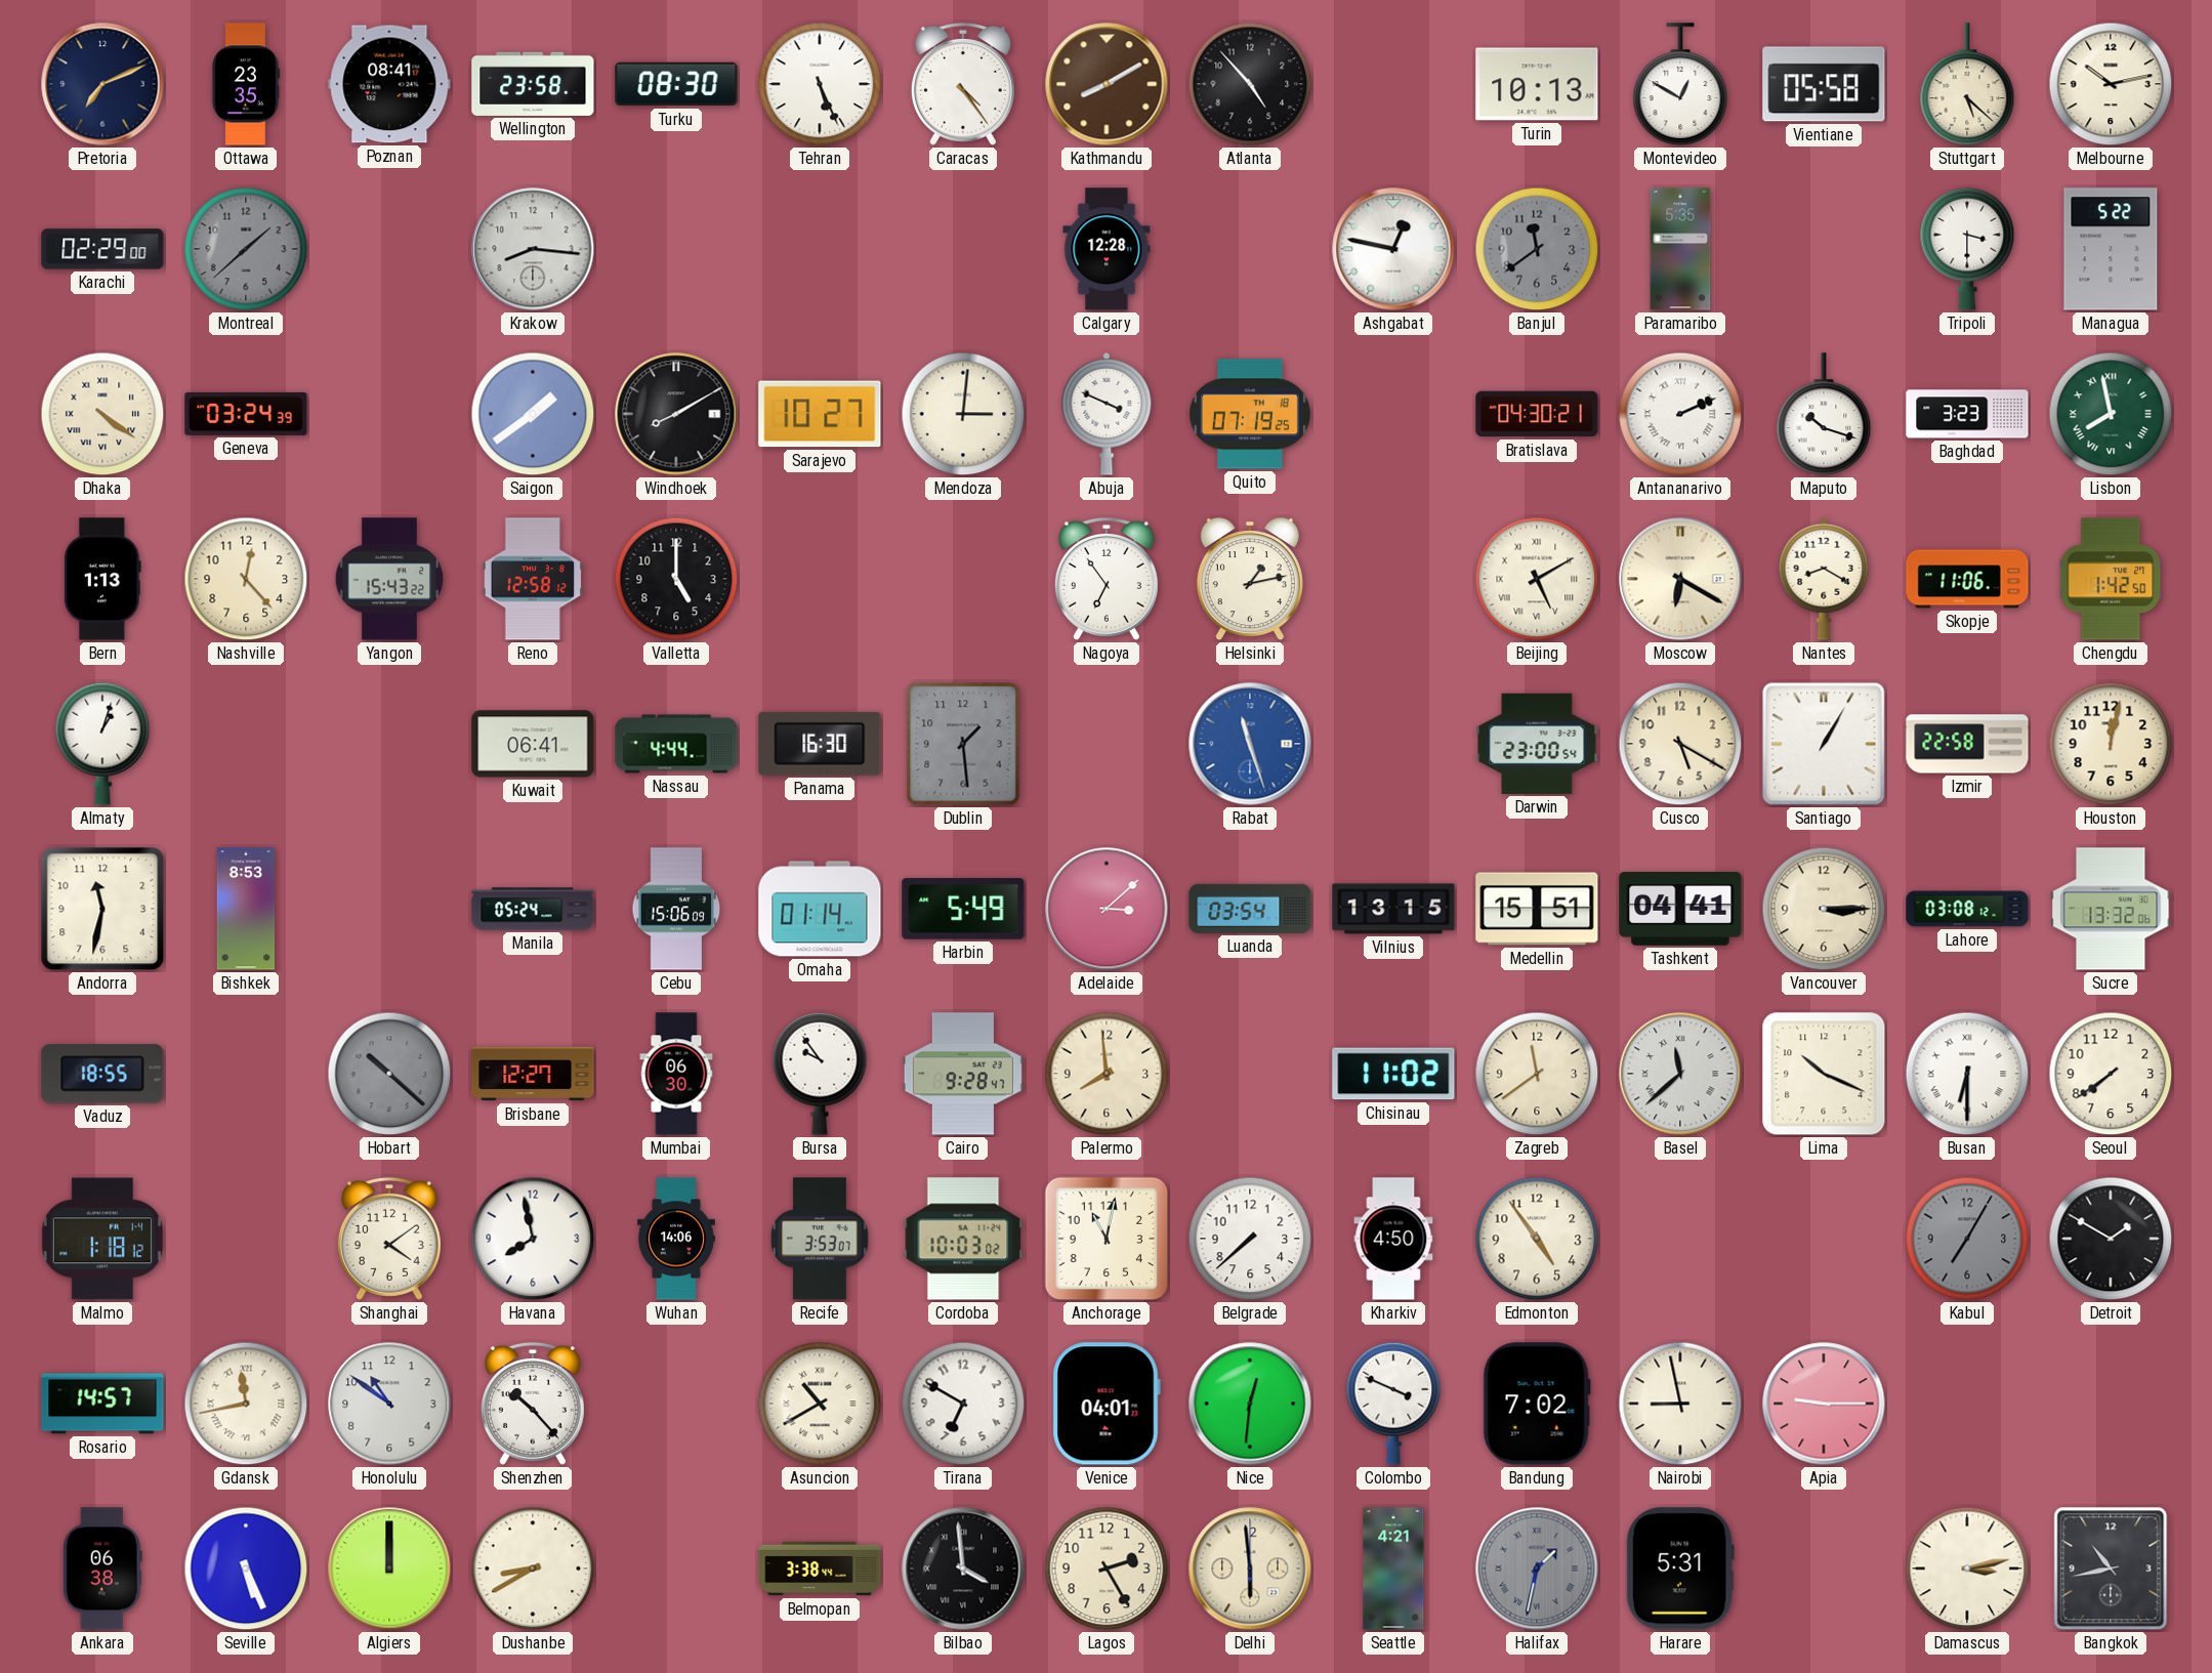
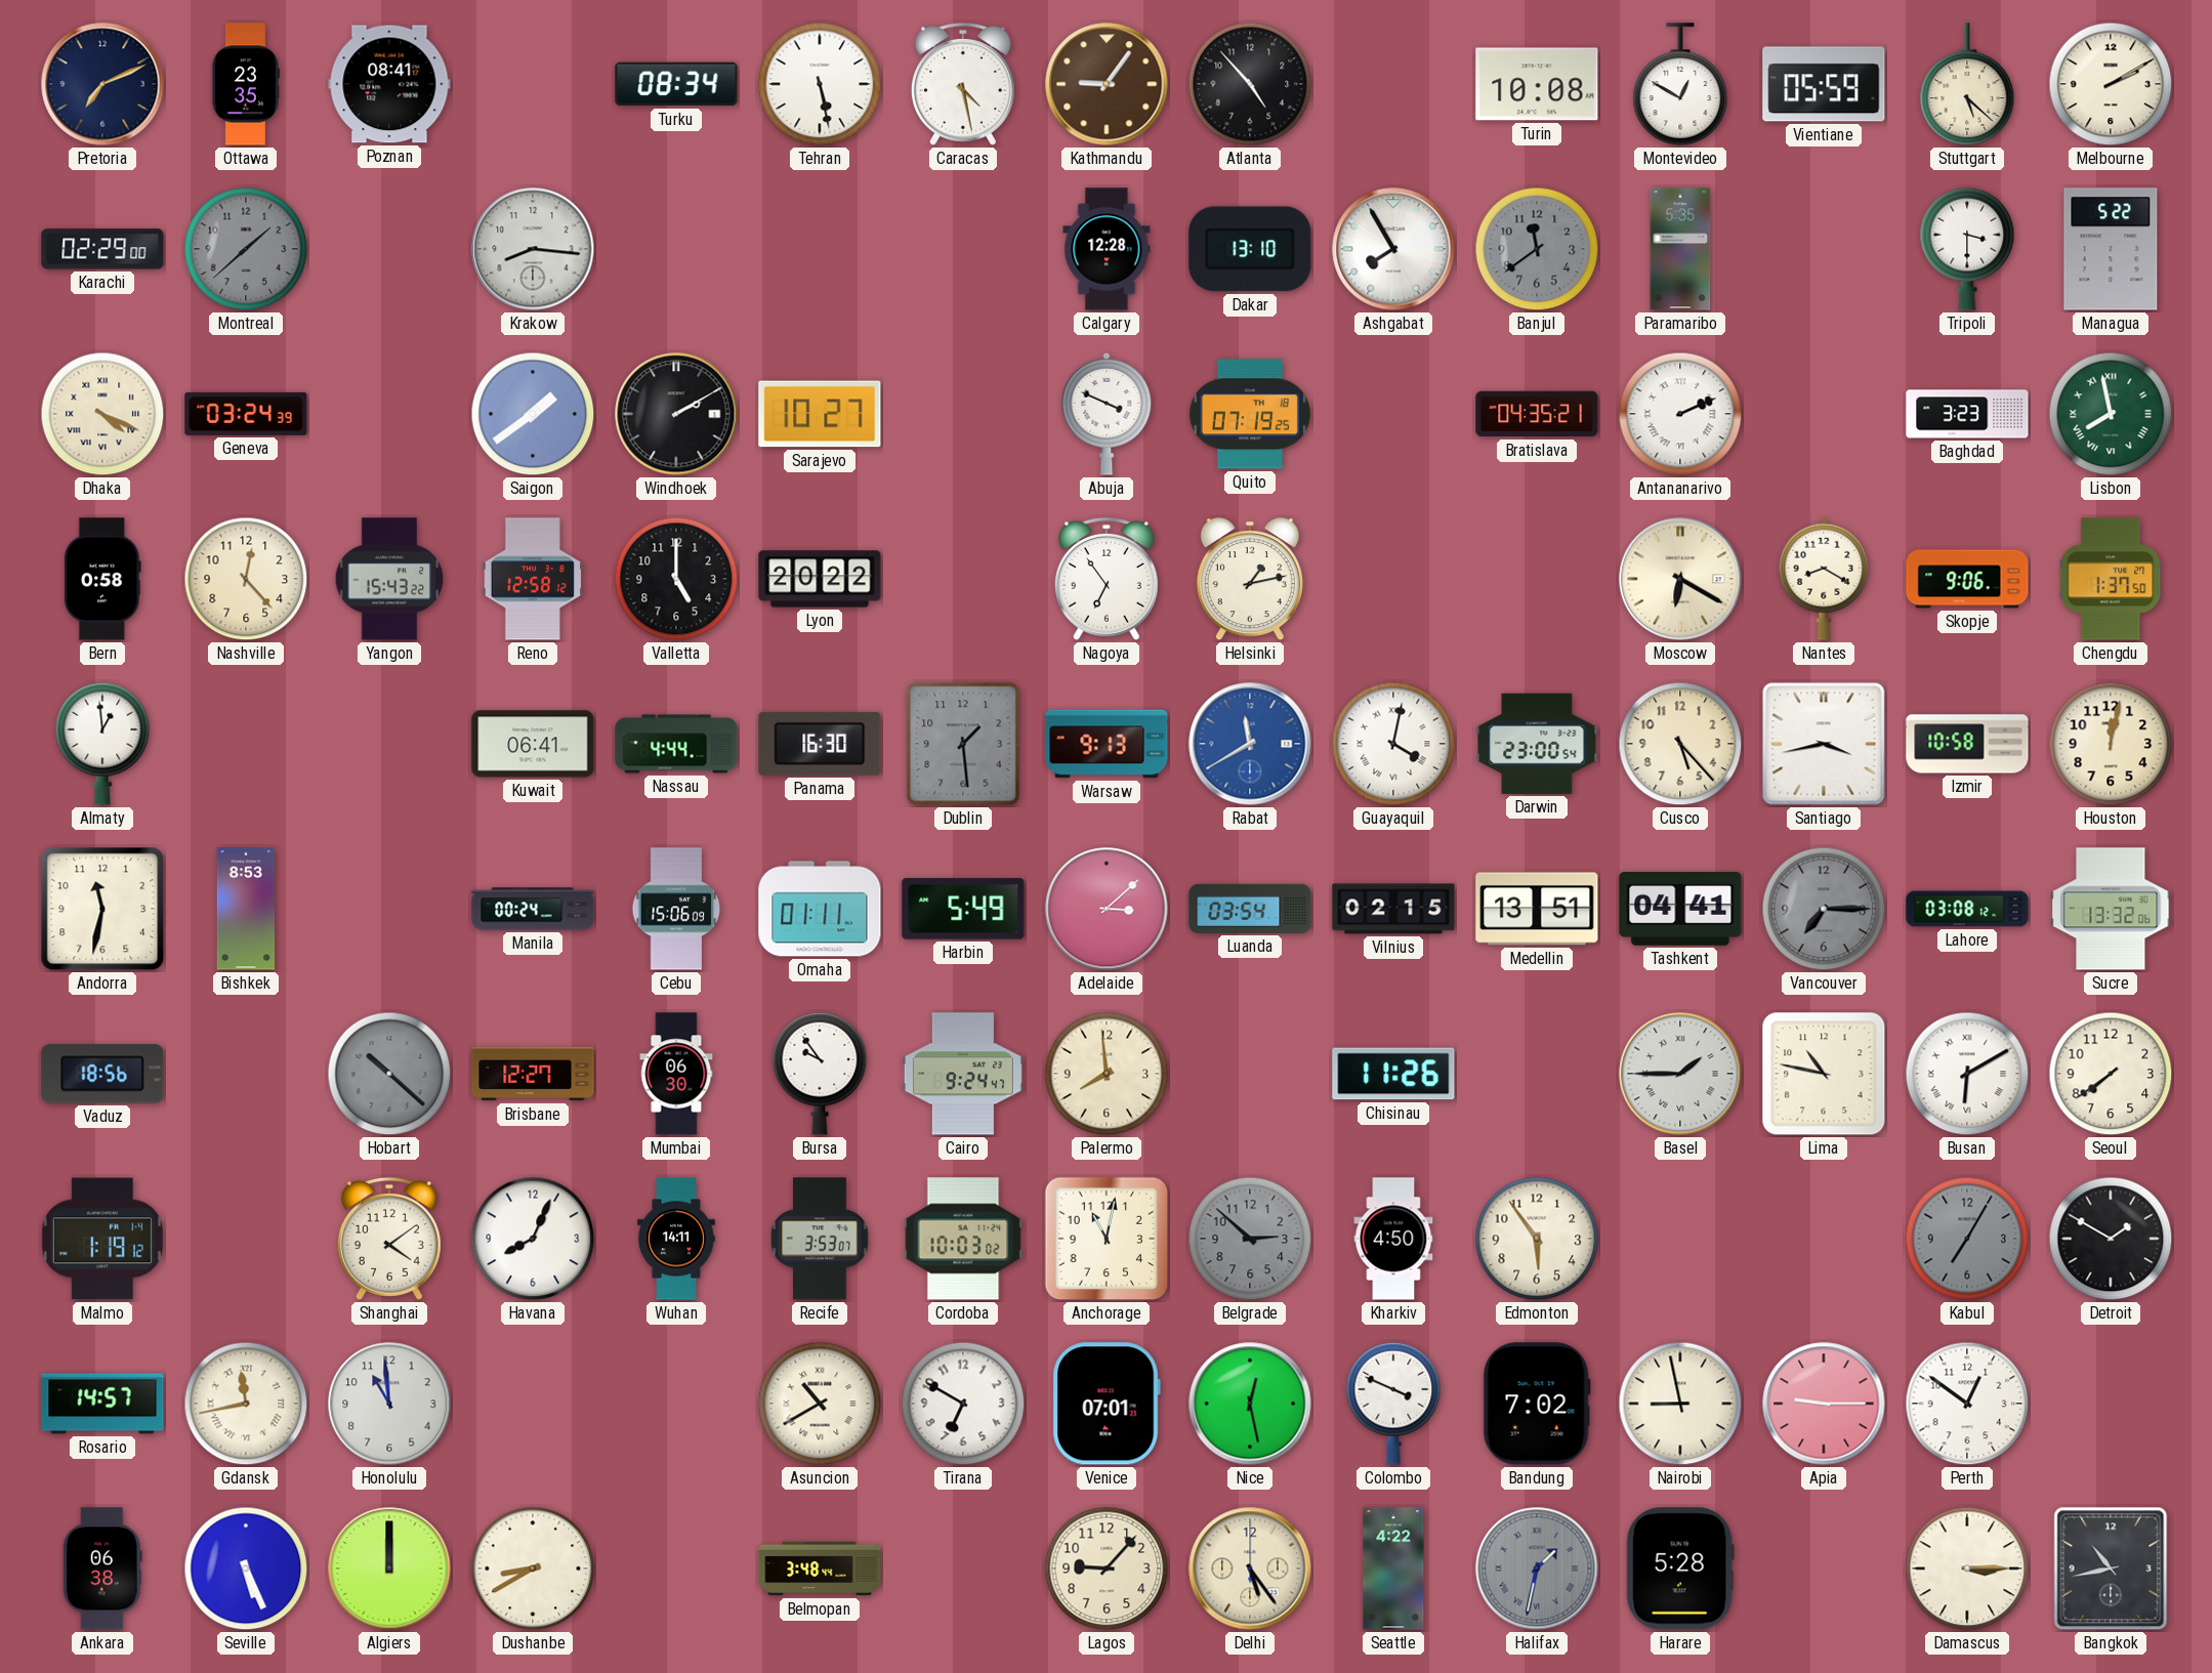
Wellington: 23:58 -> none
Turku: 08:30 -> 08:34
Tehran: 5:26 -> 5:28
Caracas: 4:24 -> 4:28
Kathmandu: 8:10 -> 9:06
Turin: 10:13 -> 10:08
Vientiane: 05:58 -> 05:59
Melbourne: 10:13 -> 2:10
Dakar: none -> 13:10
Ashgabat: 12:47 -> 7:55
Dhaka: 4:21 -> 4:19
Windhoek: 8:10 -> 2:10
Mendoza: 3:01 -> none
Bratislava: 04:30 -> 04:35
Maputo: 10:18 -> none
Bern: 1:13 -> 0:58
Lyon: none -> 20:22
Beijing: 5:10 -> none
Skopje: 11:06 -> 9:06
Chengdu: 1:42 -> 1:37
Almaty: 1:03 -> 12:59
Warsaw: none -> 9:13
Rabat: 11:27 -> 11:40
Guayaquil: none -> 4:02
Cusco: 5:20 -> 5:23
Santiago: 1:05 -> 3:43
Izmir: 22:58 -> 10:58
Manila: 05:24 -> 00:24
Omaha: 01:14 -> 01:11
Vilnius: 13:15 -> 02:15
Medellin: 15:51 -> 13:51
Vancouver: 3:15 -> 7:15
Vancouver dial: cream -> grey
Vaduz: 18:55 -> 18:56
Cairo: 9:28 -> 9:24
Chisinau: 11:02 -> 11:26
Zagreb: 11:39 -> none
Basel: 11:38 -> 1:45
Lima: 10:19 -> 10:47
Busan: 6:30 -> 6:10
Malmo: 1:18 -> 1:19
Havana: 7:58 -> 8:04
Wuhan: 14:06 -> 14:11
Belgrade: 7:38 -> 2:52
Belgrade dial: white -> grey
Edmonton: 4:54 -> 5:54
Honolulu: 10:51 -> 10:59
Shenzhen: 10:23 -> none
Venice: 04:01 -> 07:01
Nice: 12:31 -> 12:28
Perth: none -> 12:51
Belmopan: 3:38 -> 3:48
Bilbao: 3:59 -> none
Lagos: 2:25 -> 9:07
Delhi: 5:59 -> 5:24
Seattle: 4:21 -> 4:22
Harare: 5:31 -> 5:28
Damascus: 3:13 -> 3:15
